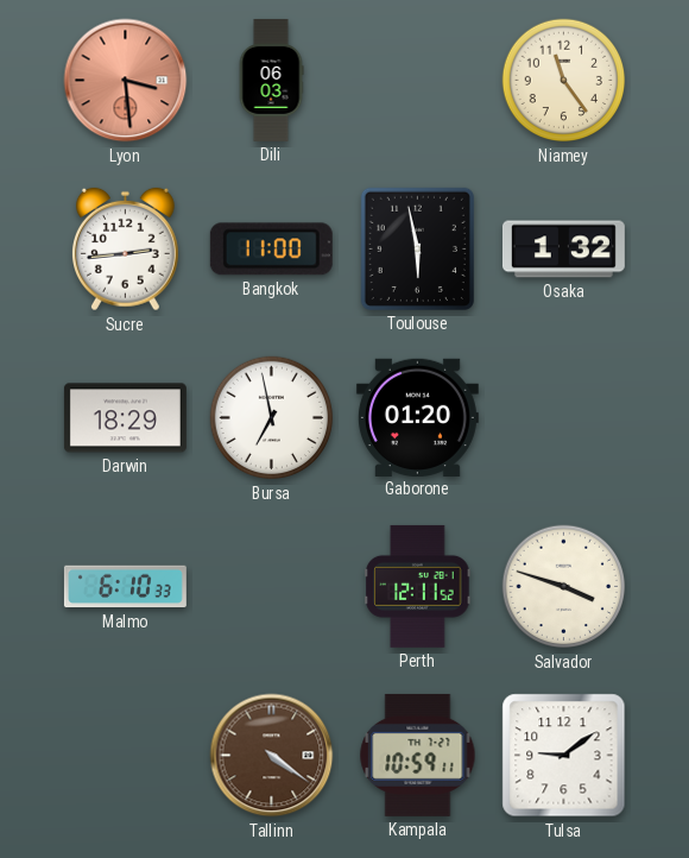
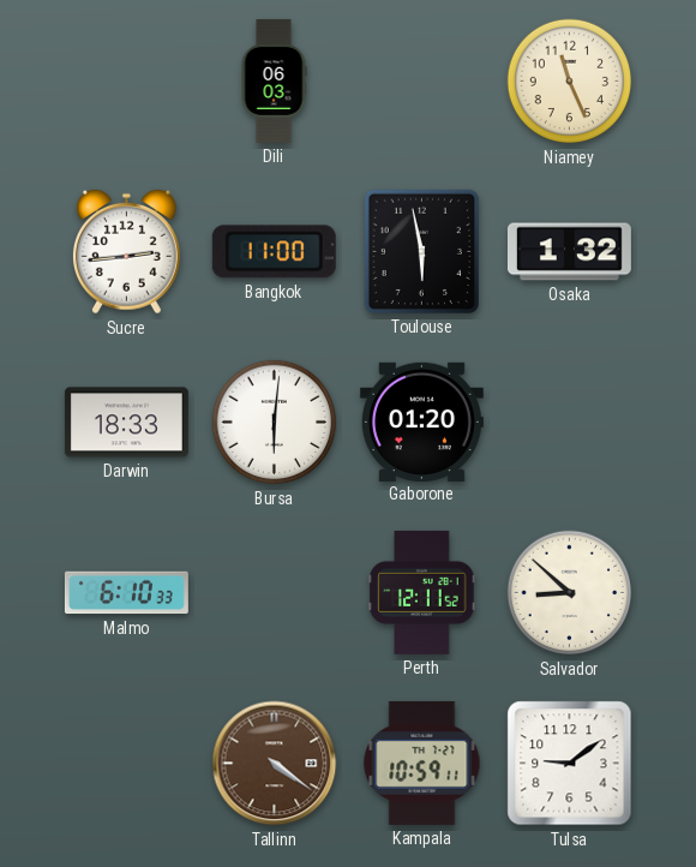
Lyon: 3:29 -> none
Niamey: 11:24 -> 11:26
Darwin: 18:29 -> 18:33
Bursa: 6:58 -> 6:01
Salvador: 3:48 -> 8:52
